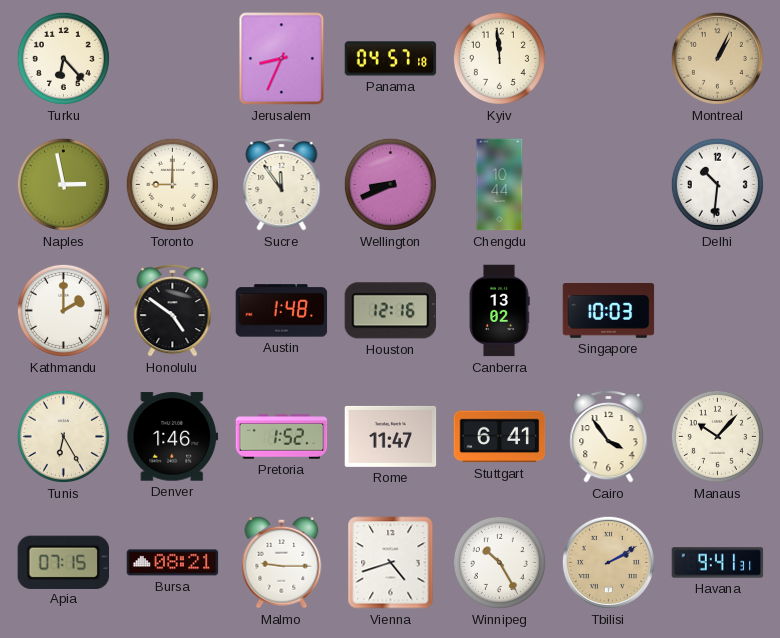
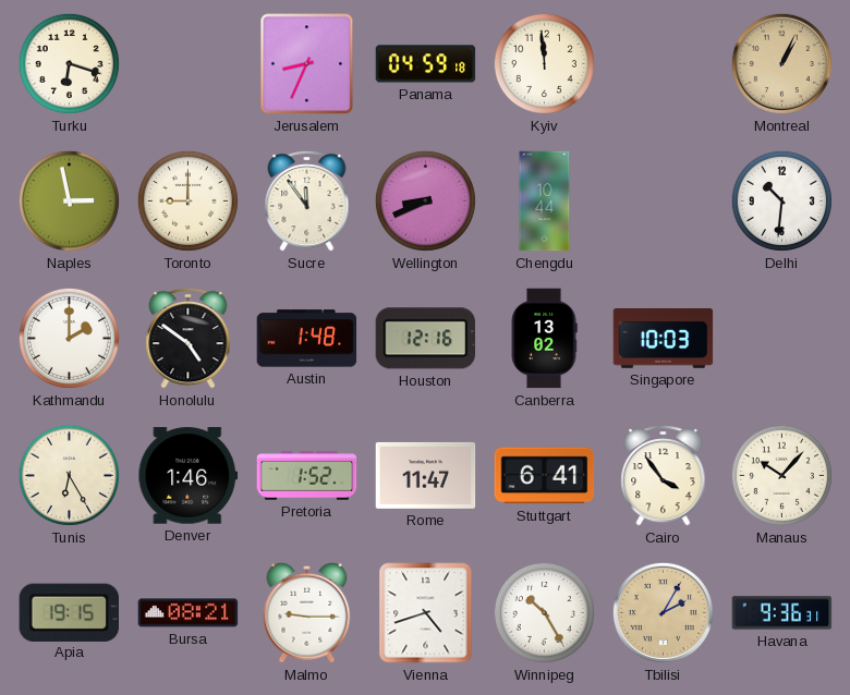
Turku: 6:23 -> 6:18
Panama: 04:57 -> 04:59
Apia: 07:15 -> 19:15
Tbilisi: 2:10 -> 2:05
Havana: 9:41 -> 9:36
